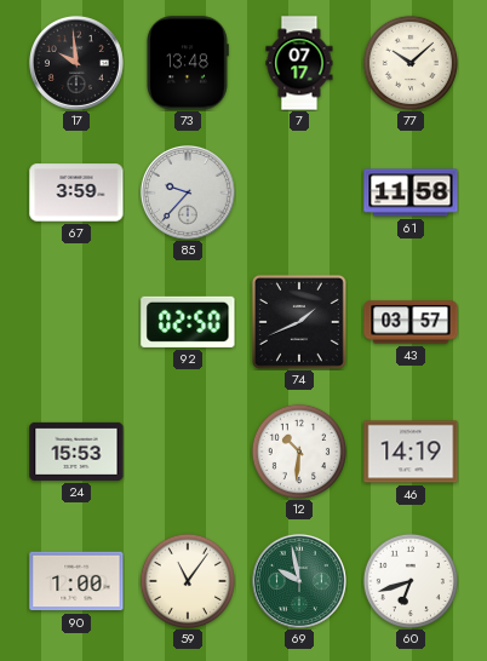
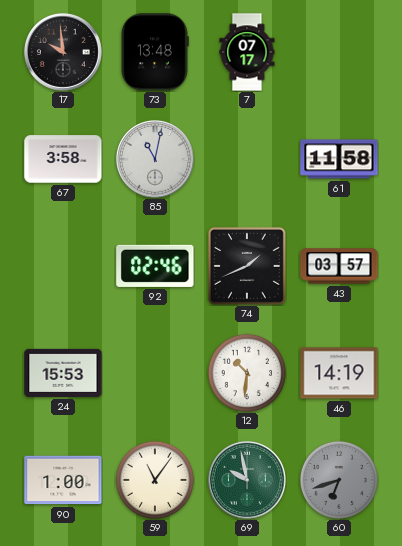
77: 10:08 -> none
67: 3:59 -> 3:58
85: 9:37 -> 11:02
92: 02:50 -> 02:46
60 dial: white -> grey
